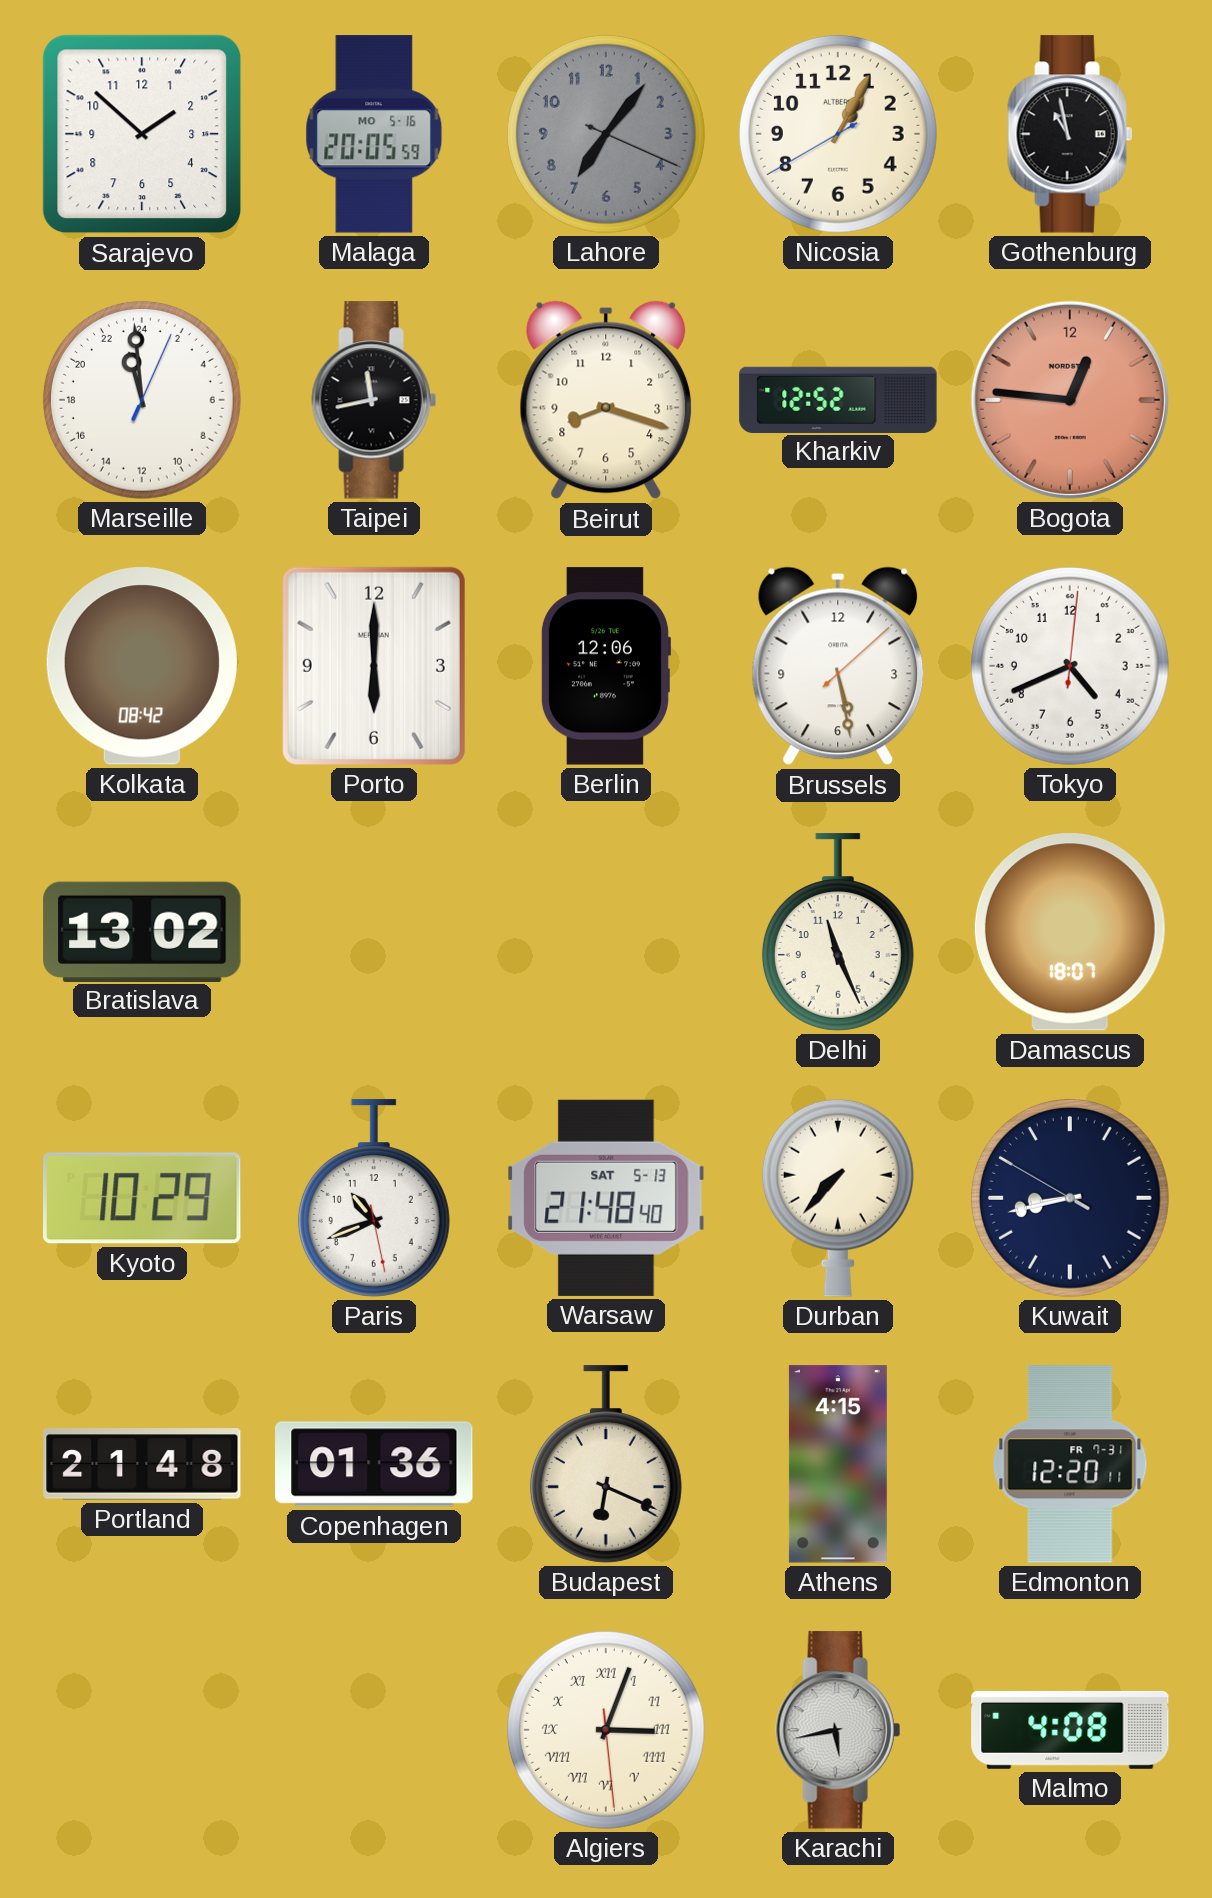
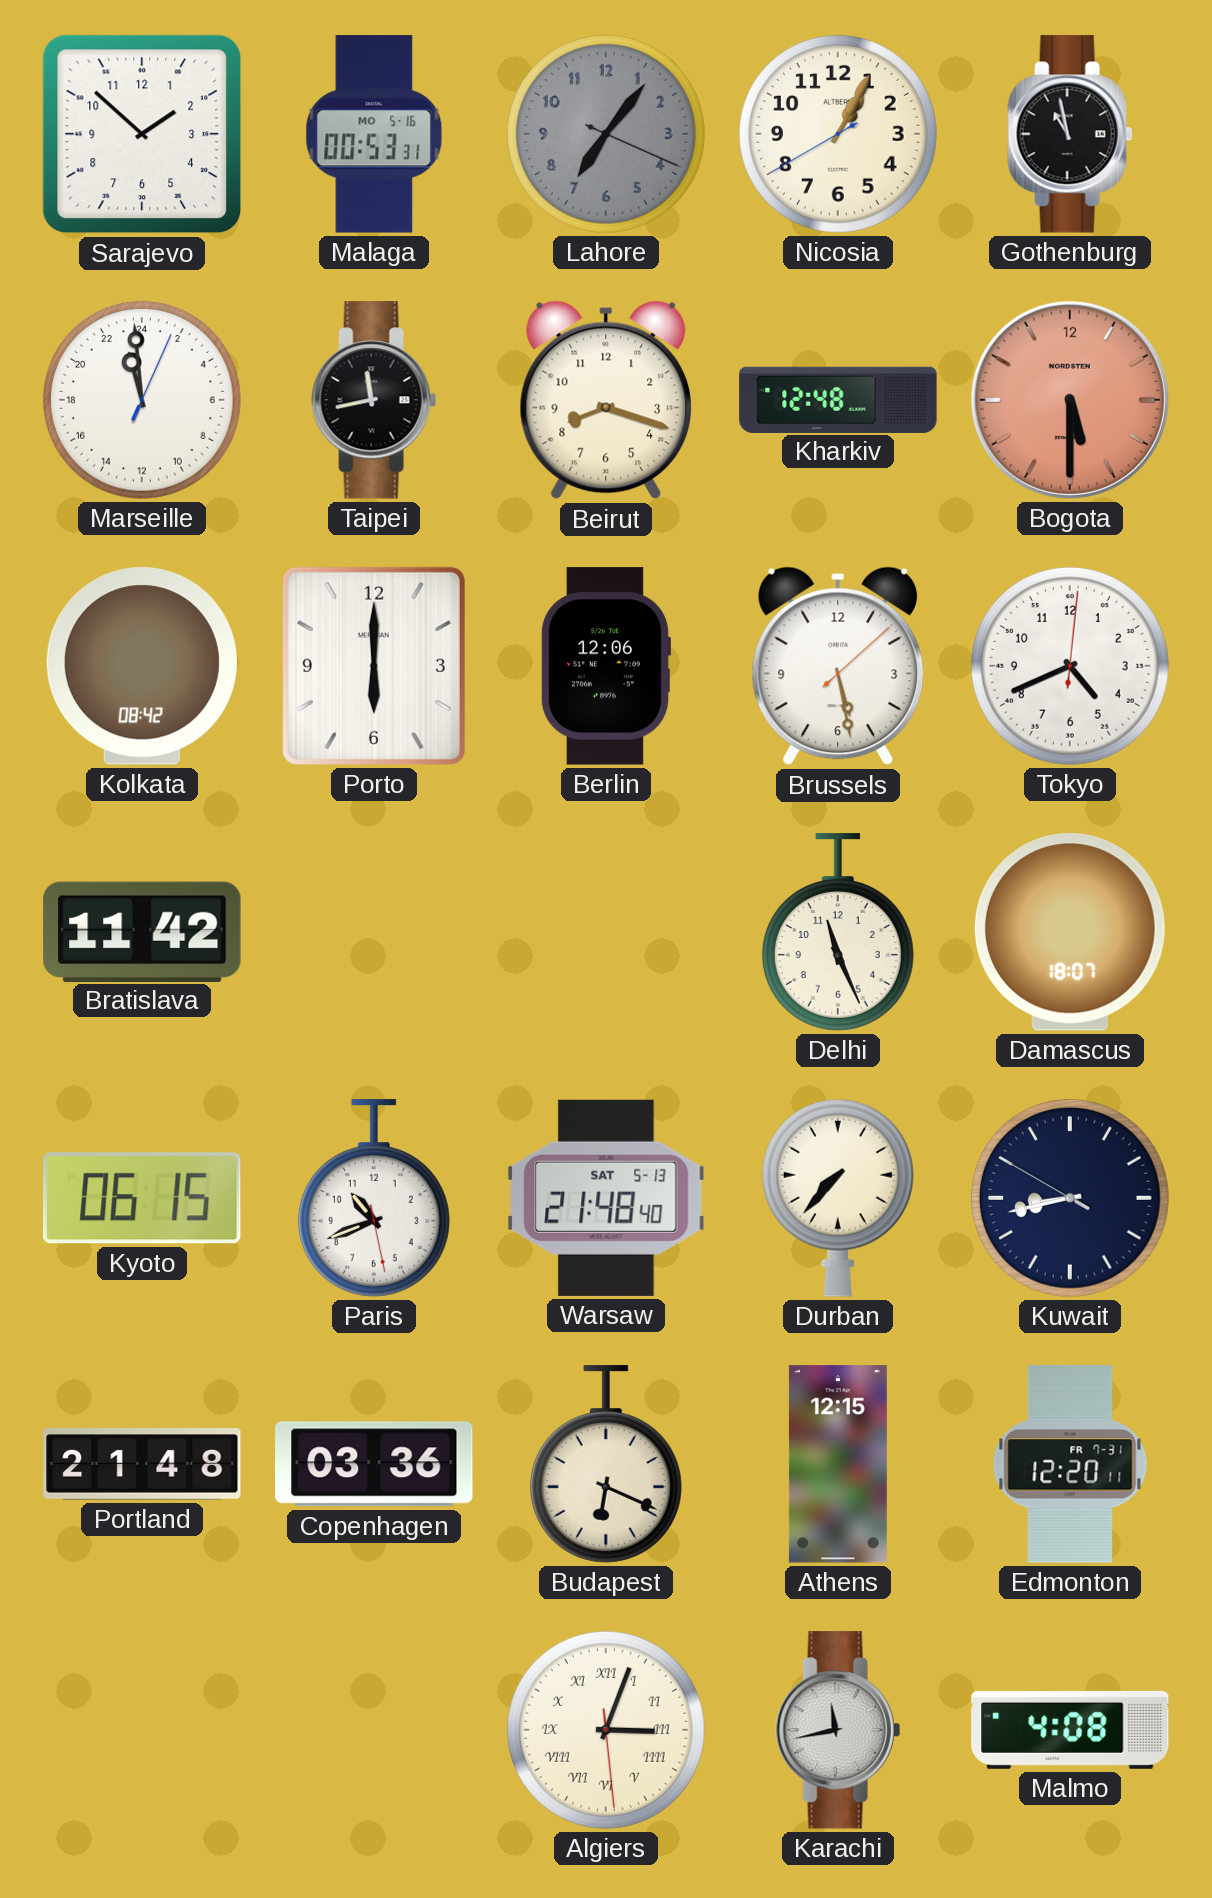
Malaga: 20:05 -> 00:53
Kharkiv: 12:52 -> 12:48
Bogota: 12:46 -> 5:30
Bratislava: 13:02 -> 11:42
Kyoto: 10:29 -> 06:15
Copenhagen: 01:36 -> 03:36
Athens: 4:15 -> 12:15
Karachi: 5:43 -> 11:43
